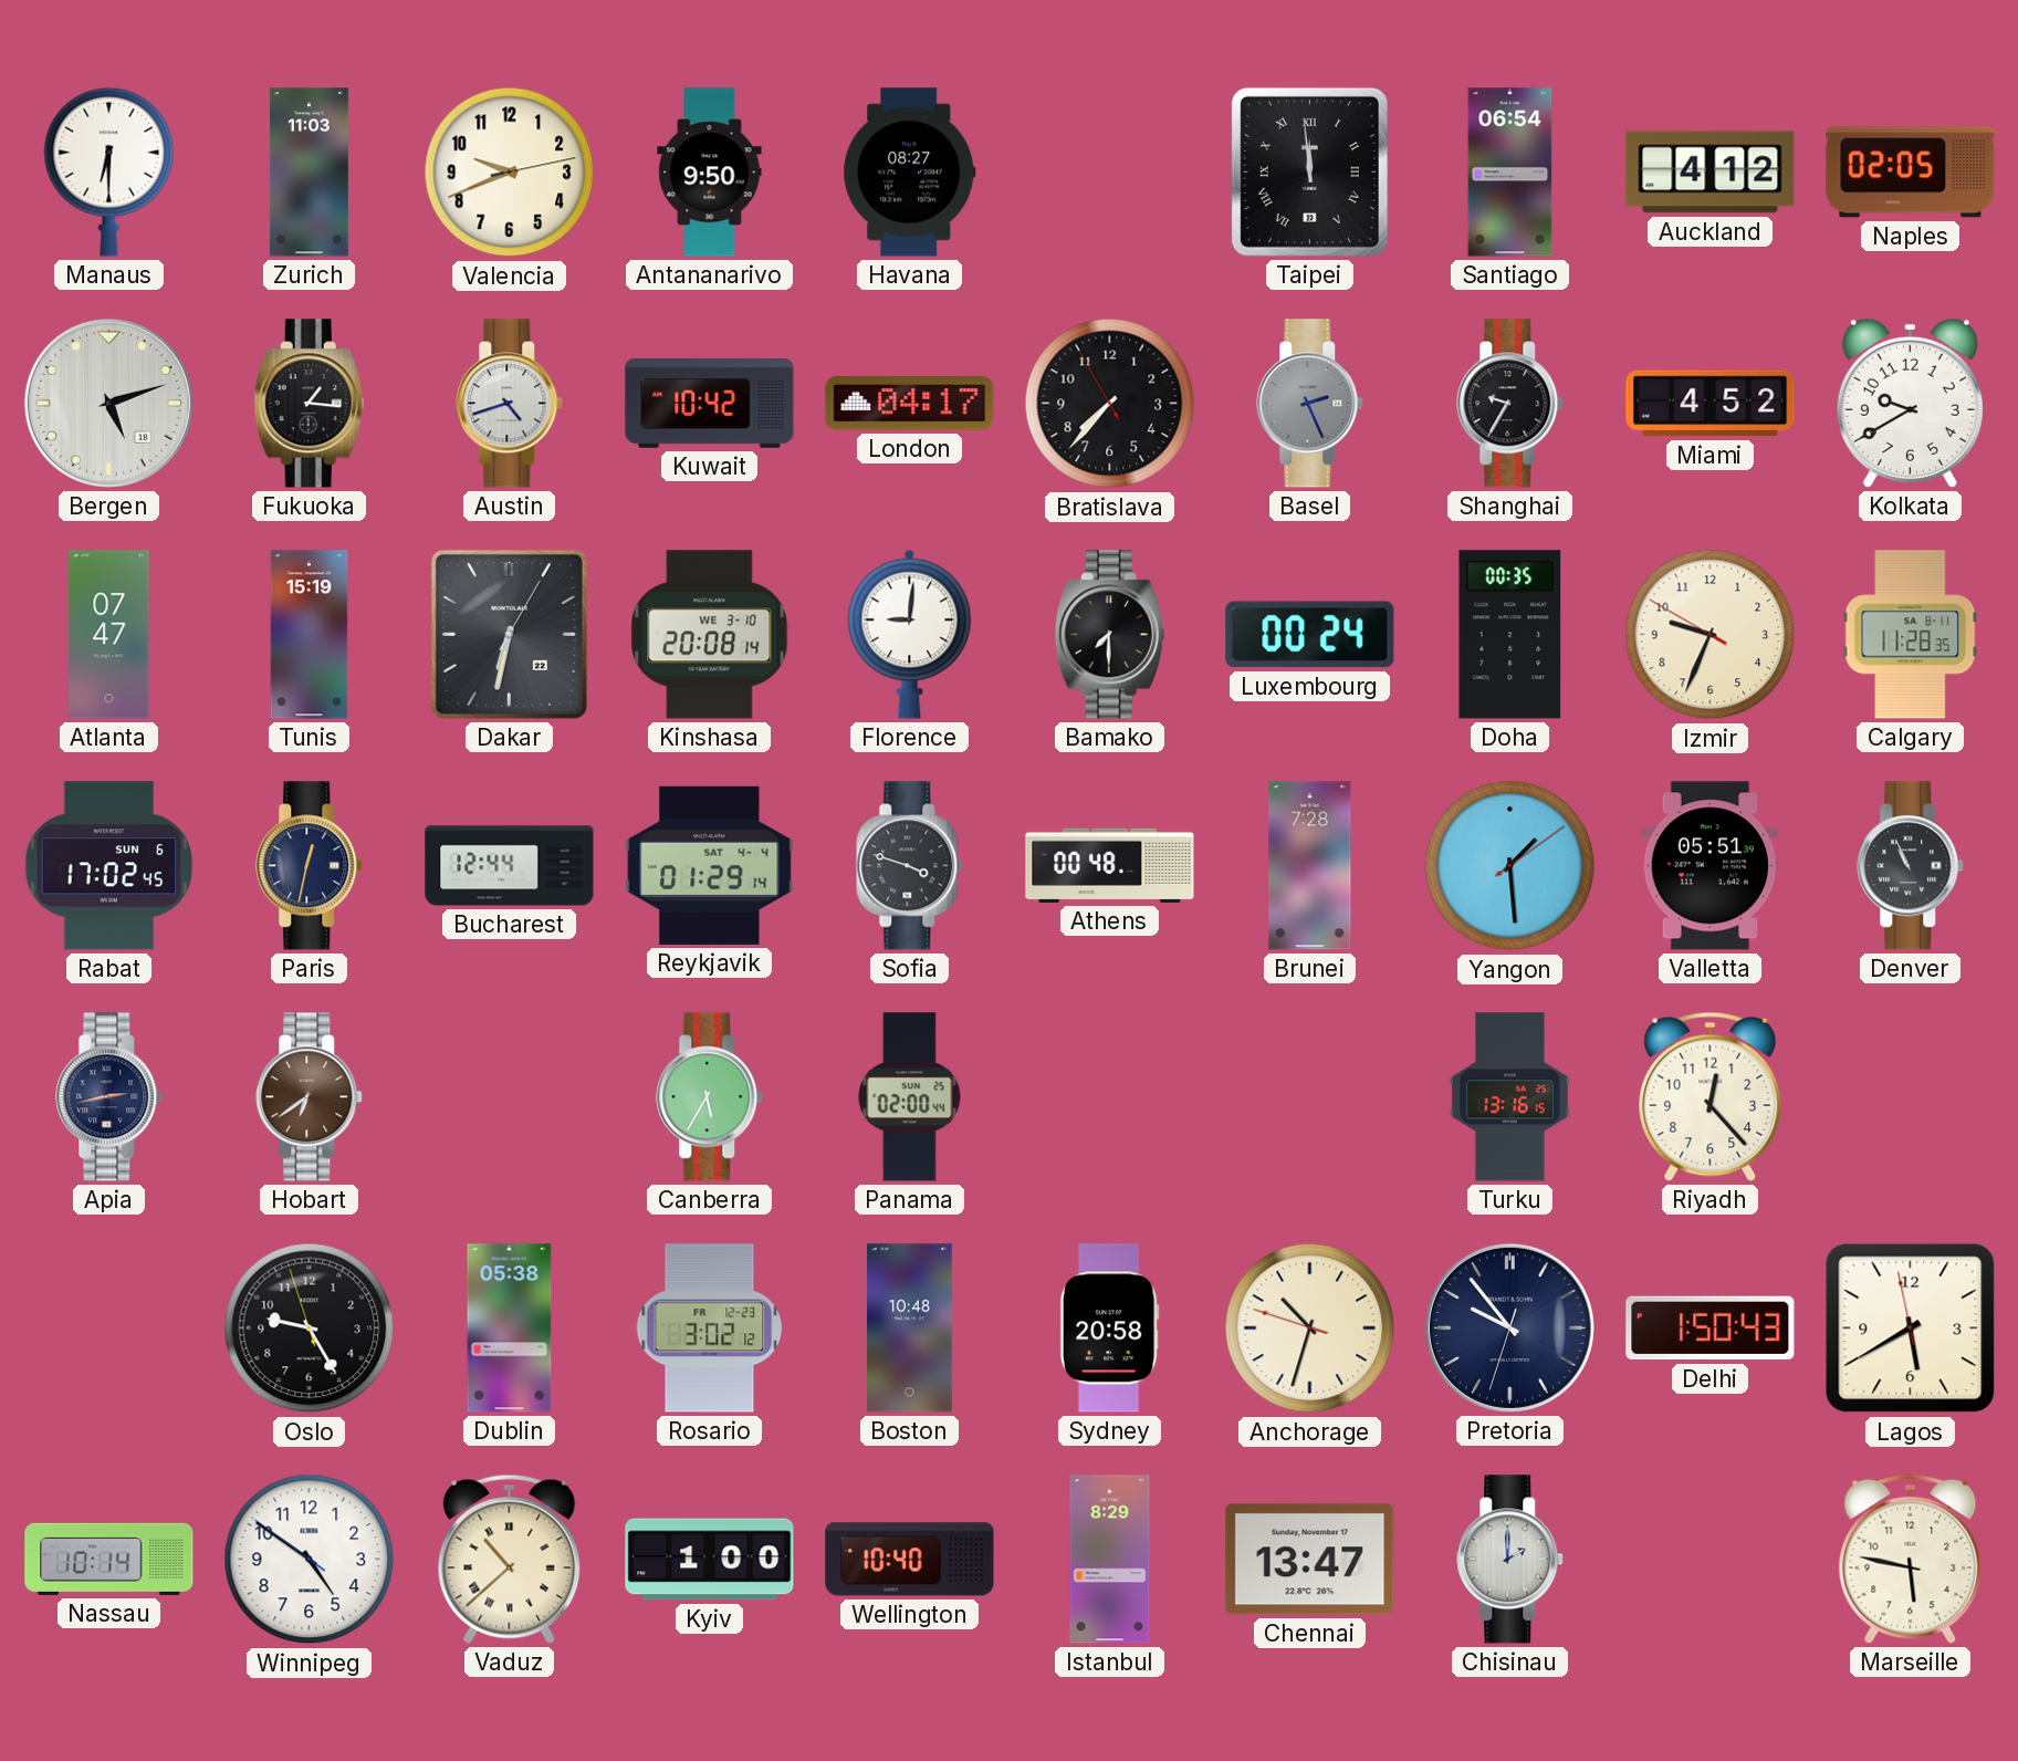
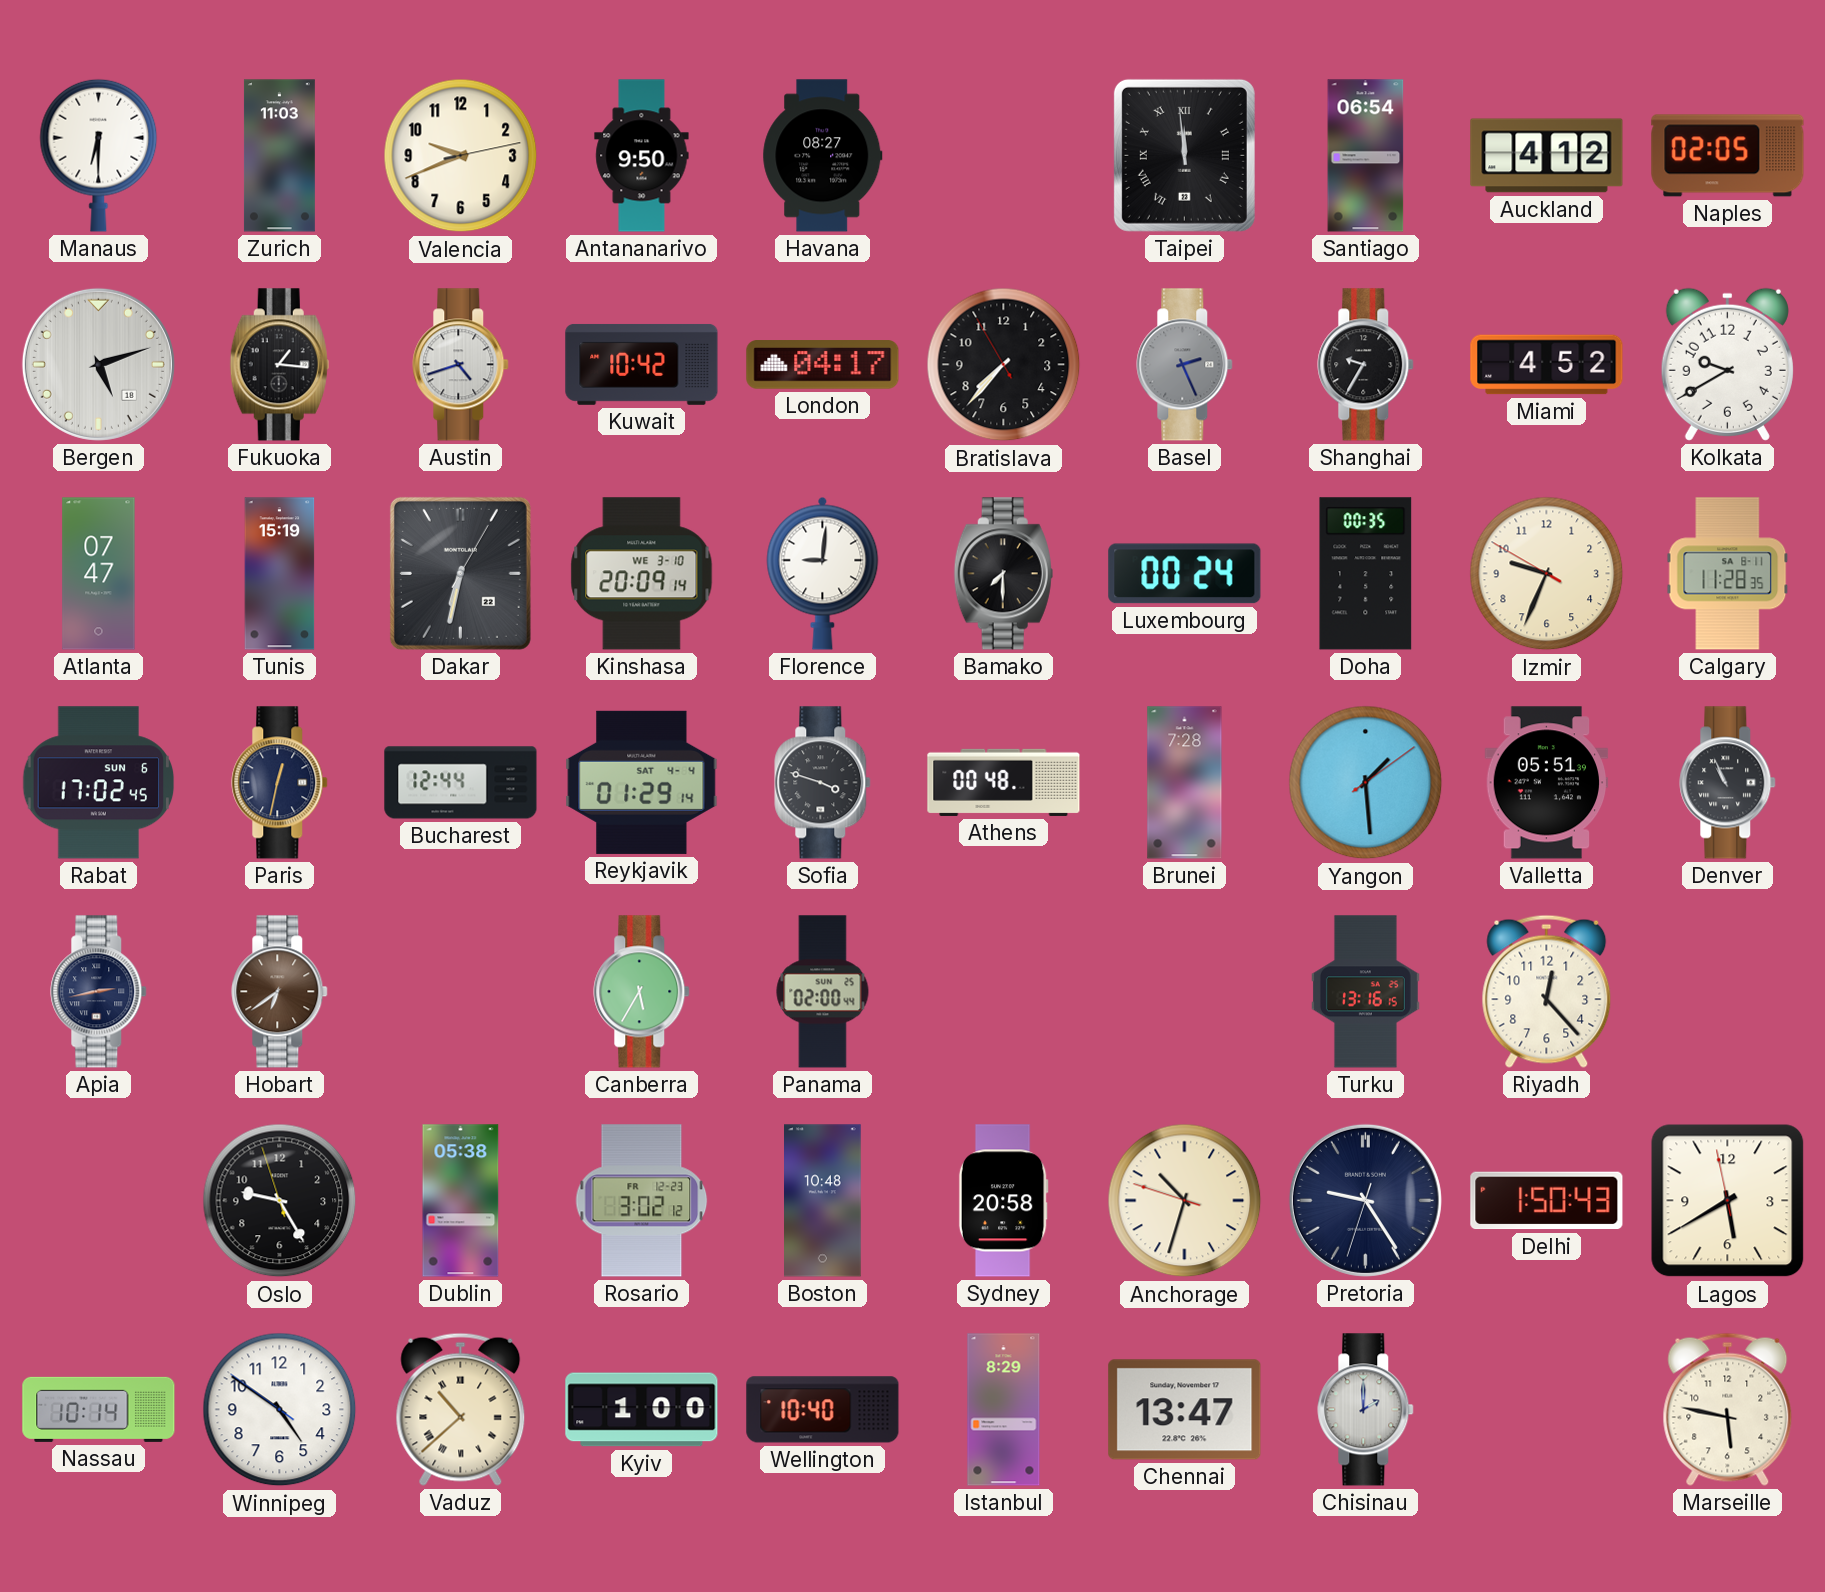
Kinshasa: 20:08 -> 20:09
Pretoria: 9:53 -> 9:24
